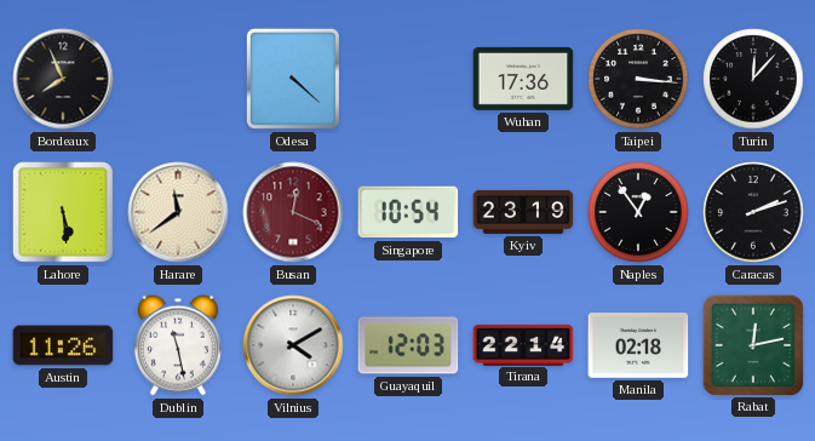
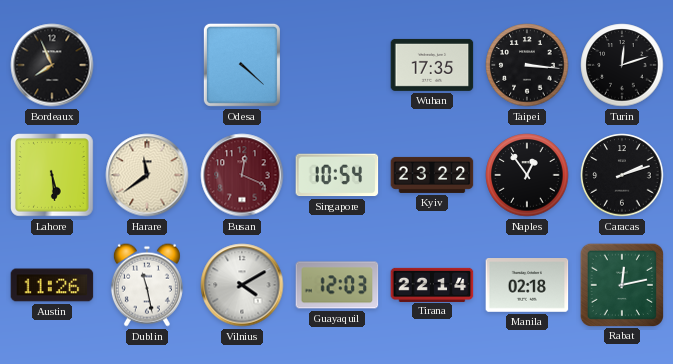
Wuhan: 17:36 -> 17:35
Turin: 12:07 -> 12:12
Kyiv: 23:19 -> 23:22
